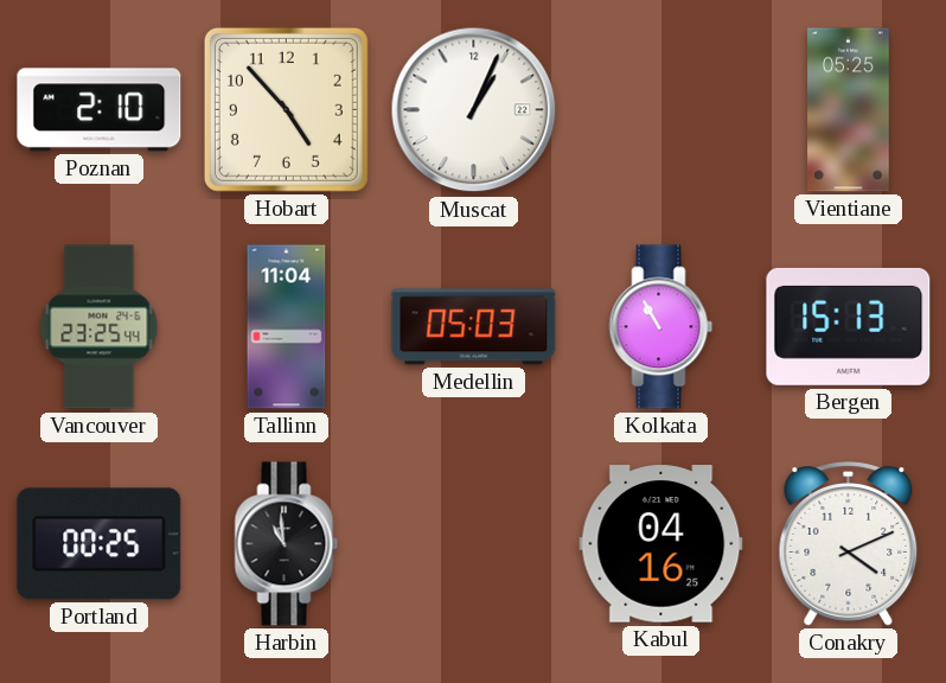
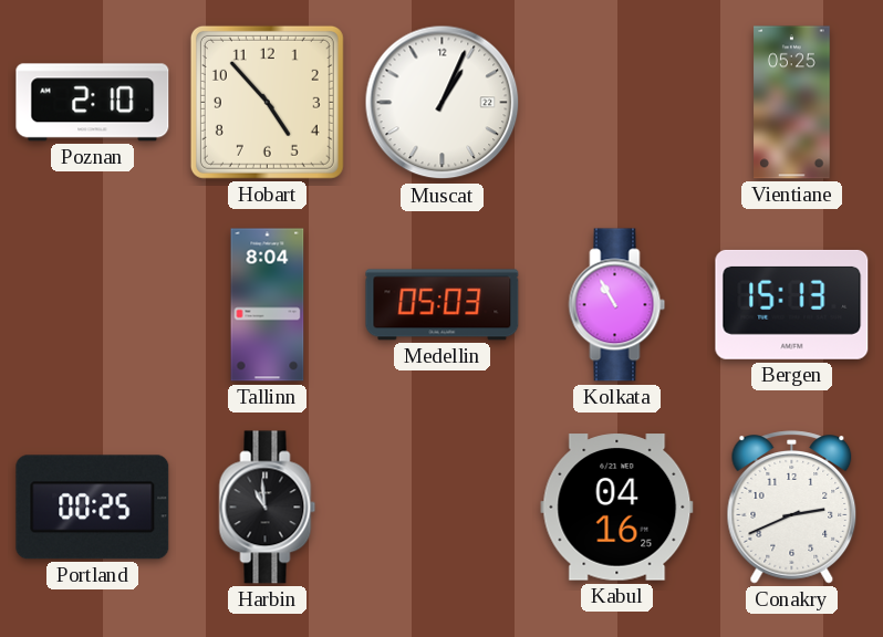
Vancouver: 23:25 -> none
Tallinn: 11:04 -> 8:04
Conakry: 4:11 -> 2:41
